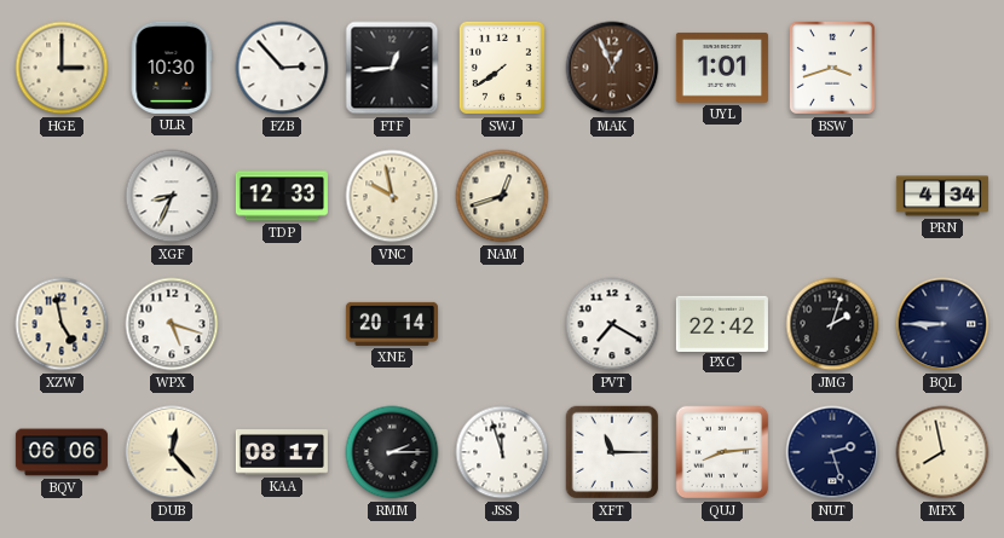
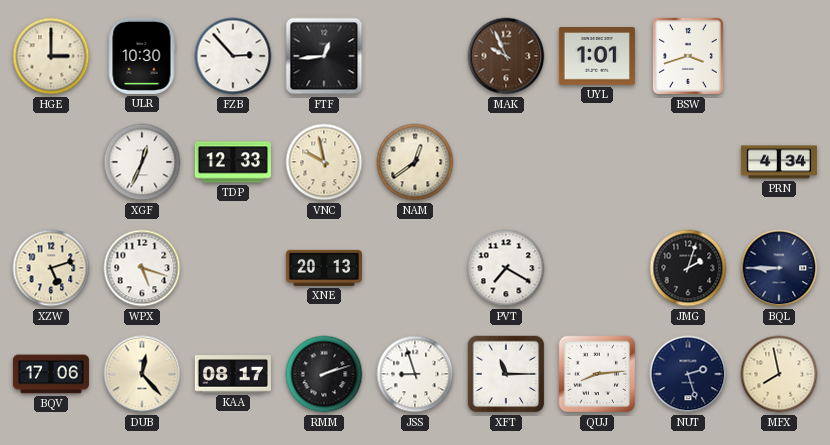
SWJ: 7:39 -> none
MAK: 12:56 -> 9:56
XGF: 8:34 -> 12:34
NAM: 12:42 -> 12:39
XZW: 4:58 -> 5:12
XNE: 20:14 -> 20:13
PXC: 22:42 -> none
BQV: 06:06 -> 17:06
RMM: 2:15 -> 2:12
JSS: 11:57 -> 8:57
